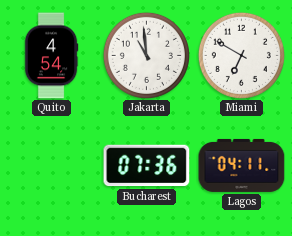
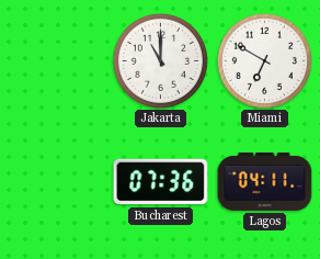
Quito: 4:54 -> none
Jakarta: 10:59 -> 11:00
